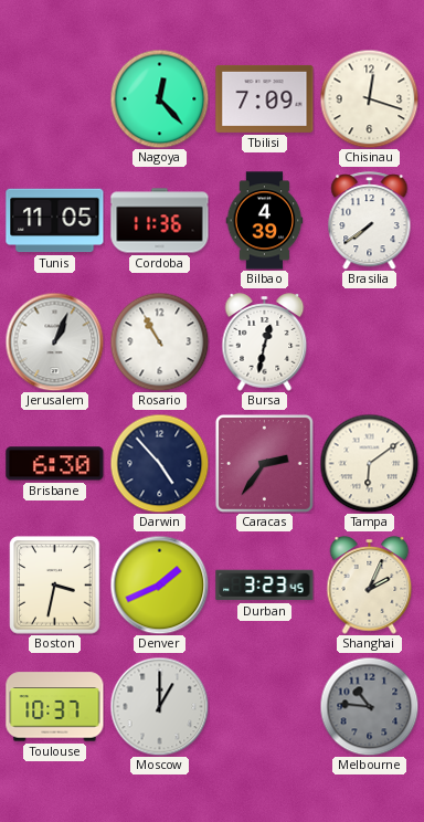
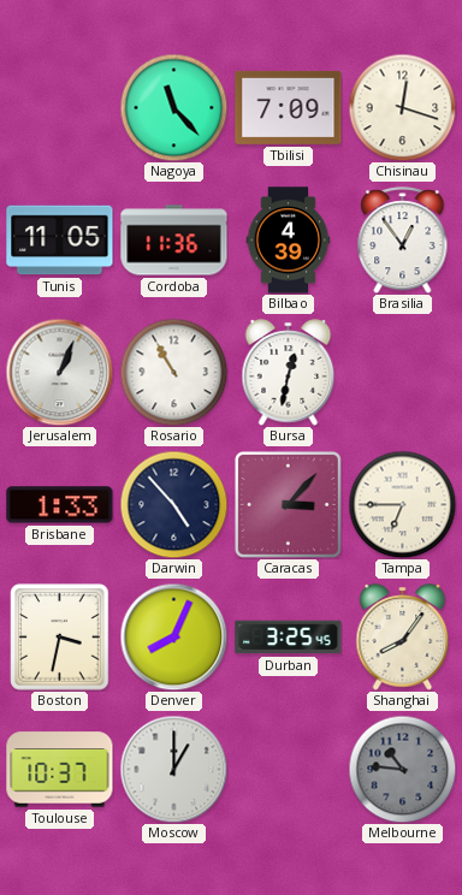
Nagoya: 12:23 -> 11:23
Brasilia: 7:39 -> 12:54
Brisbane: 6:30 -> 1:33
Caracas: 2:36 -> 3:07
Tampa: 6:09 -> 6:45
Denver: 1:41 -> 8:04
Durban: 3:23 -> 3:25
Shanghai: 2:04 -> 8:06
